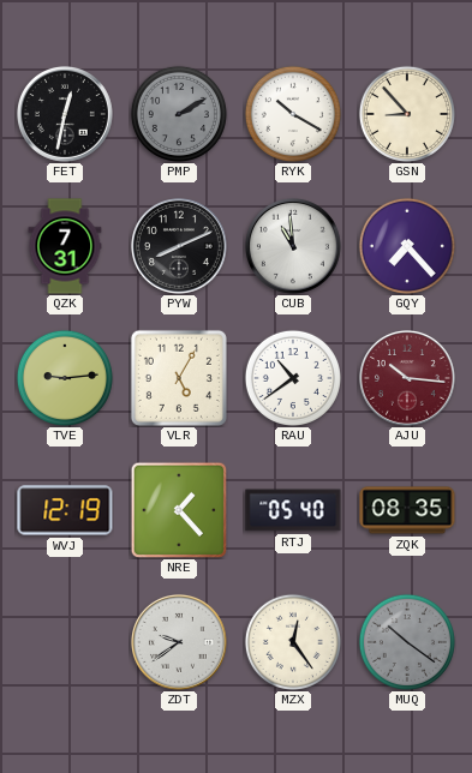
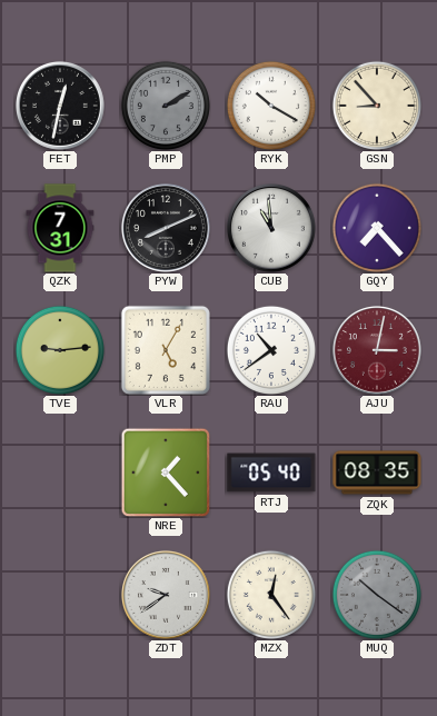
AJU: 10:16 -> 3:02
WVJ: 12:19 -> none
